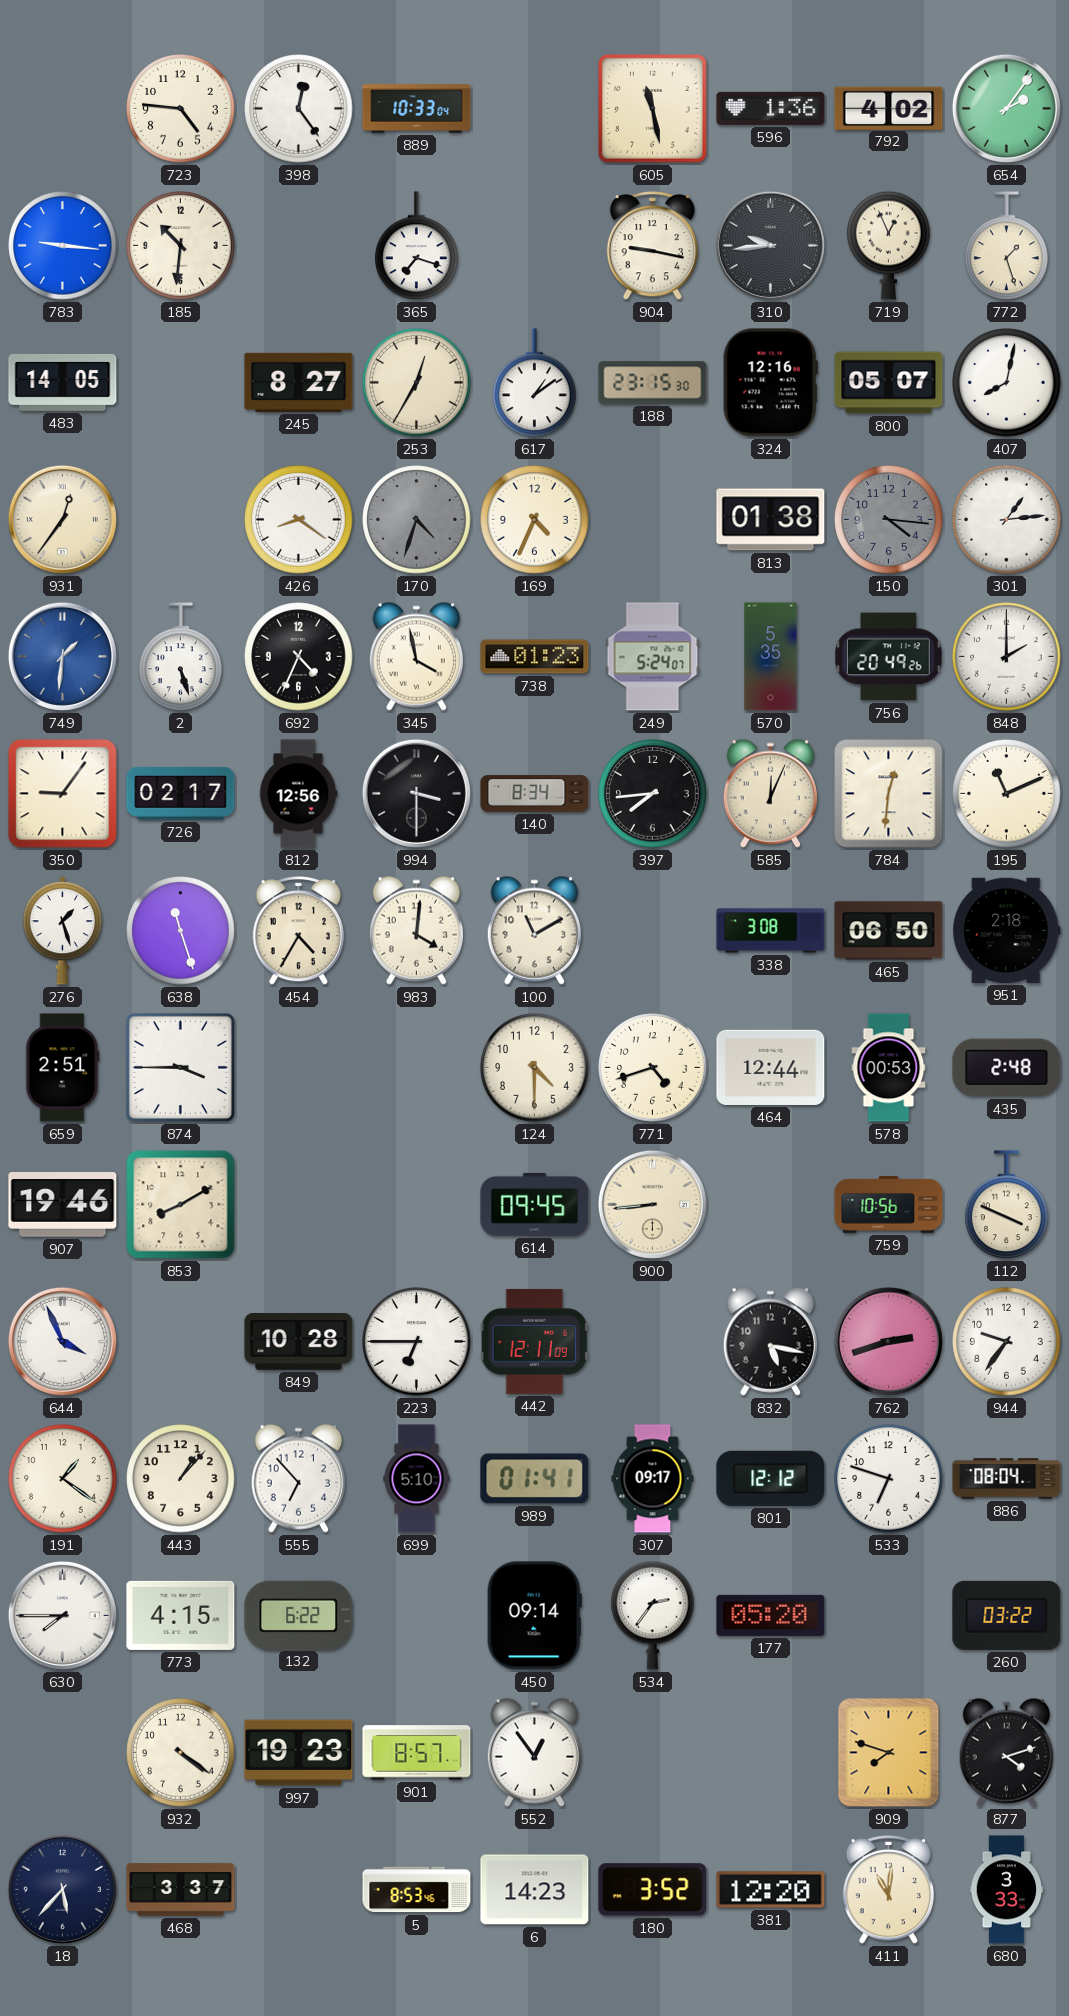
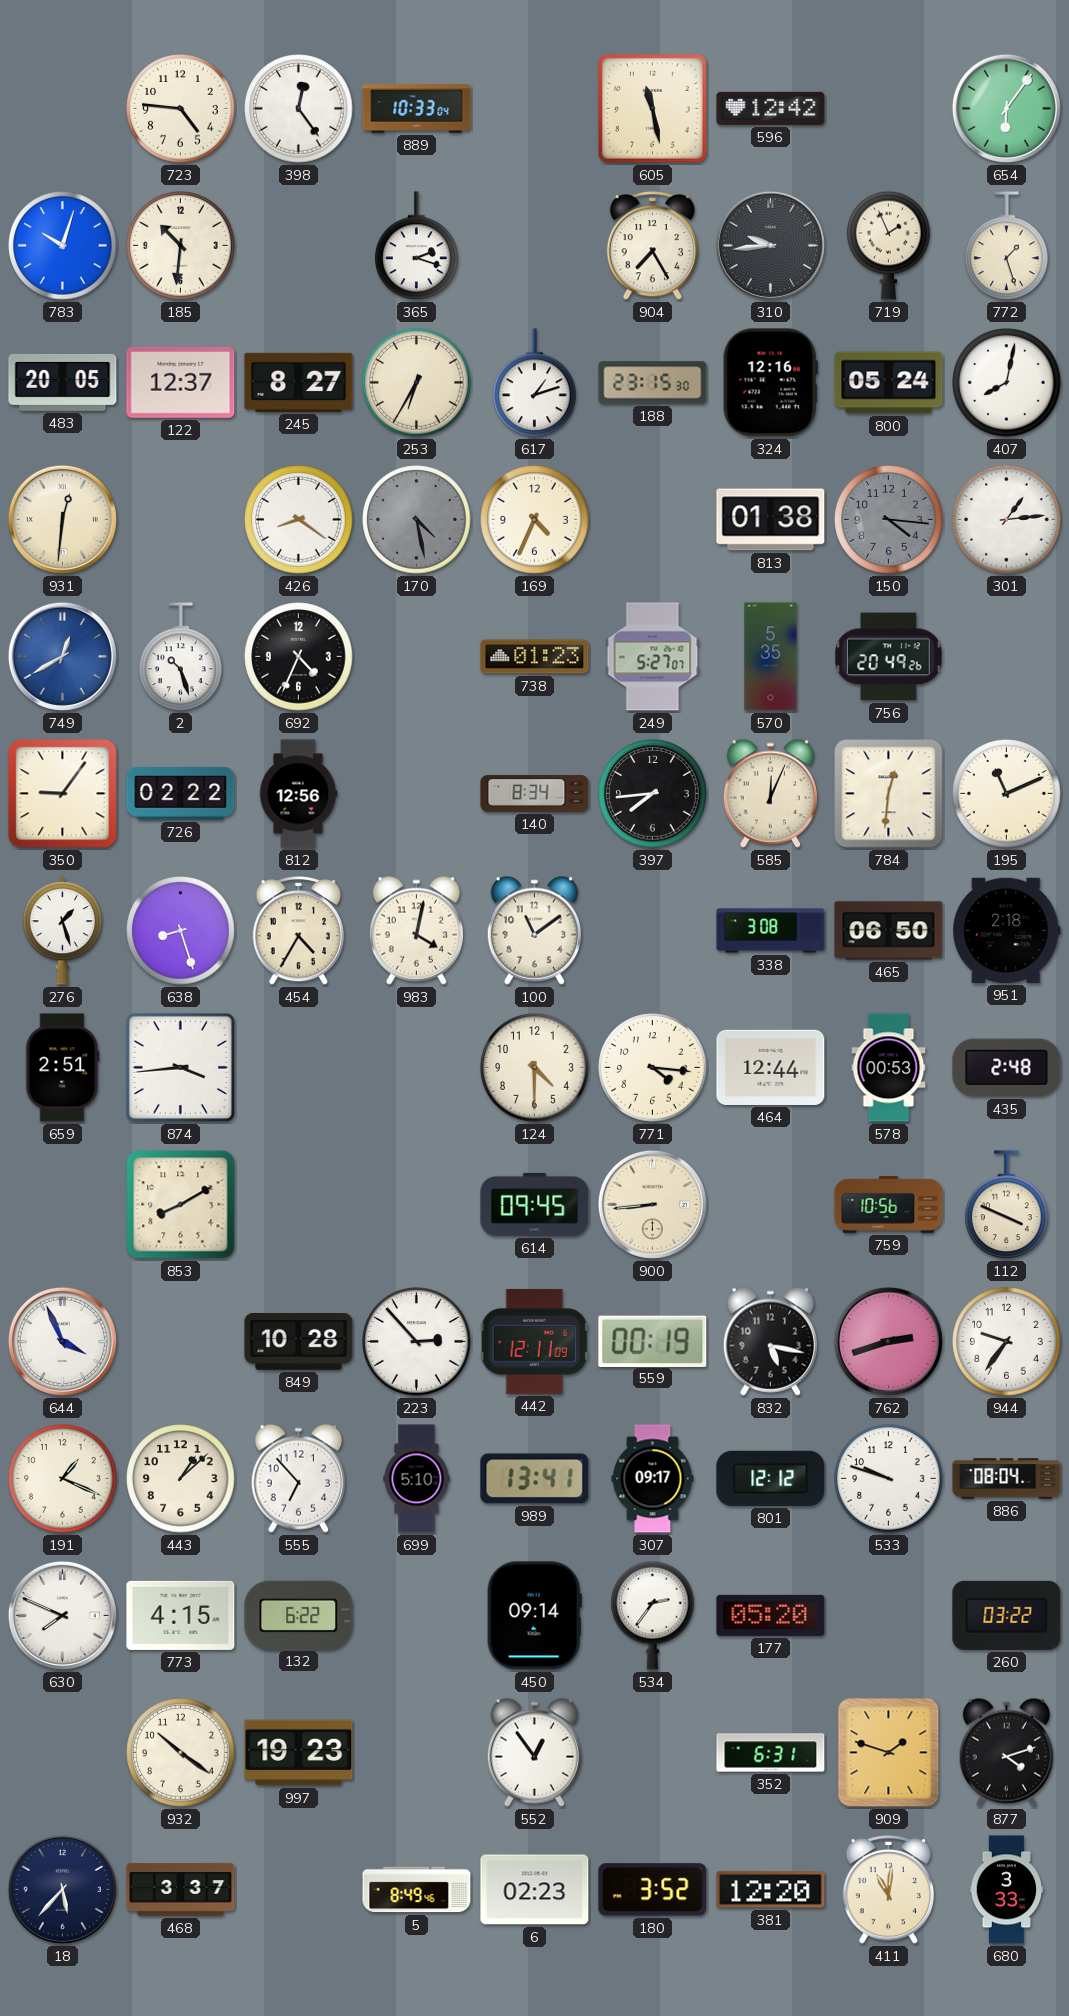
596: 1:36 -> 12:42
792: 4:02 -> none
654: 2:06 -> 6:06
783: 9:16 -> 10:03
365: 7:18 -> 2:18
904: 9:17 -> 7:25
719: 12:56 -> 1:56
483: 14:05 -> 20:05
122: none -> 12:37
253: 12:35 -> 6:35
617: 1:09 -> 1:12
800: 05:07 -> 05:24
931: 12:36 -> 12:31
170: 4:33 -> 4:28
749: 1:31 -> 12:40
2: 5:27 -> 10:27
345: 3:58 -> none
249: 5:24 -> 5:27
848: 2:00 -> none
726: 02:17 -> 02:22
994: 3:30 -> none
638: 11:27 -> 8:27
983: 4:01 -> 4:02
100: 11:10 -> 11:09
874: 3:45 -> 3:44
771: 4:42 -> 4:16
907: 19:46 -> none
223: 6:45 -> 2:53
559: none -> 00:19
191: 1:21 -> 1:19
443: 1:07 -> 1:08
989: 01:41 -> 13:41
533: 6:48 -> 9:48
630: 7:45 -> 7:49
932: 4:21 -> 10:21
901: 8:57 -> none
352: none -> 6:31
909: 7:48 -> 1:48
5: 8:53 -> 8:49
6: 14:23 -> 02:23
